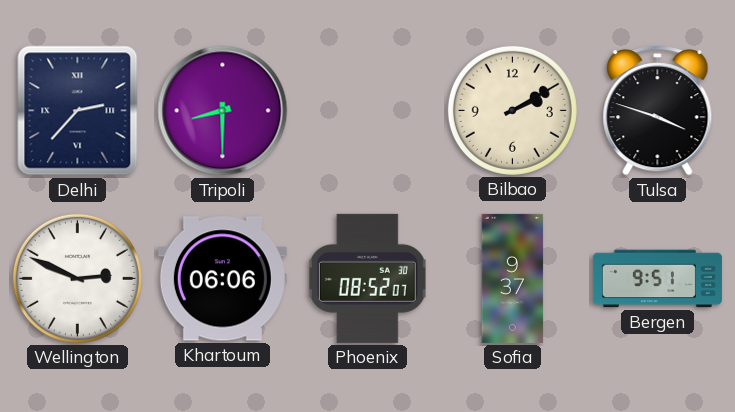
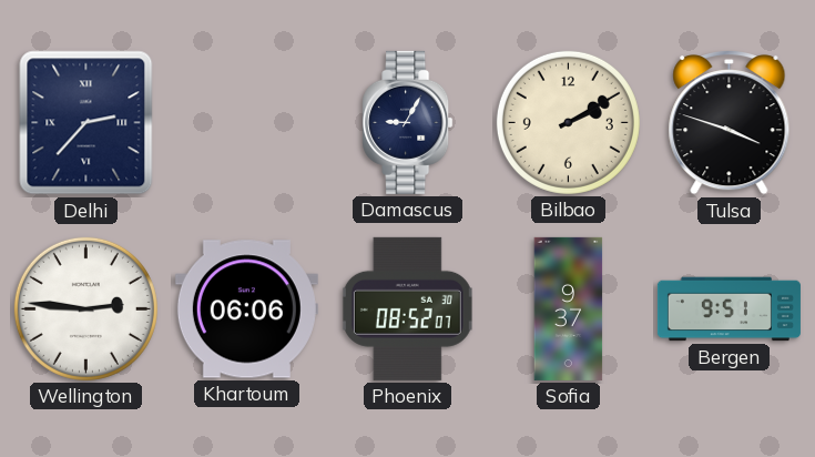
Tripoli: 8:30 -> none
Damascus: none -> 9:05
Wellington: 2:49 -> 2:46
